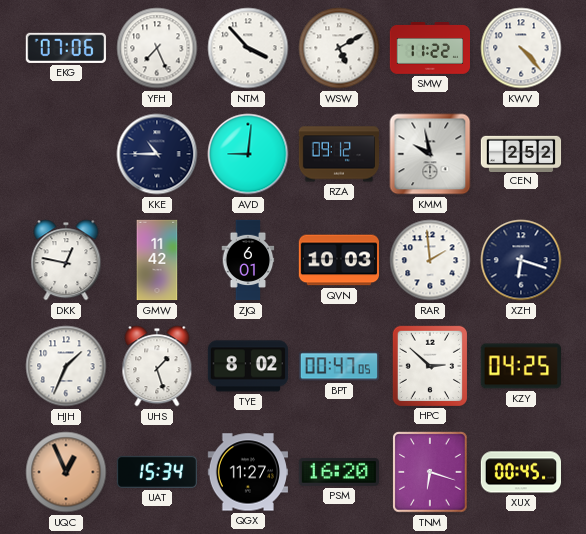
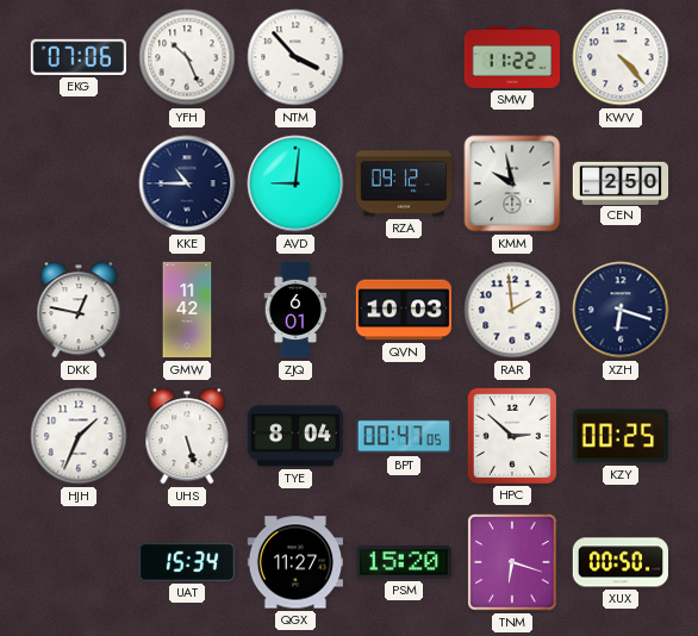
YFH: 7:26 -> 10:26
WSW: 5:10 -> none
CEN: 2:52 -> 2:50
UHS: 1:27 -> 5:27
TYE: 8:02 -> 8:04
KZY: 04:25 -> 00:25
UQC: 12:56 -> none
PSM: 16:20 -> 15:20
XUX: 00:45 -> 00:50
